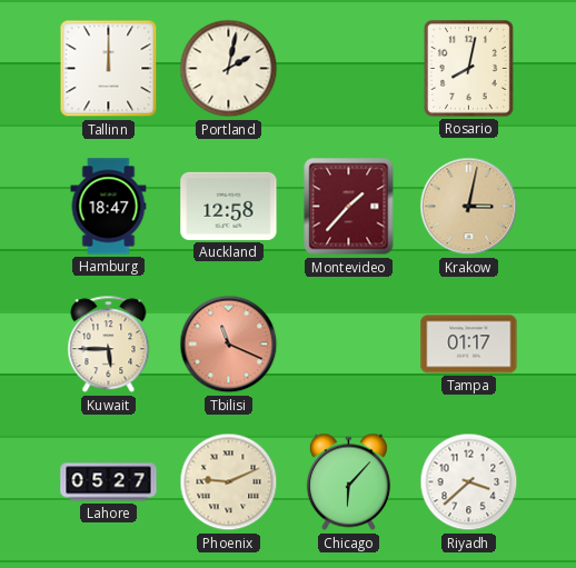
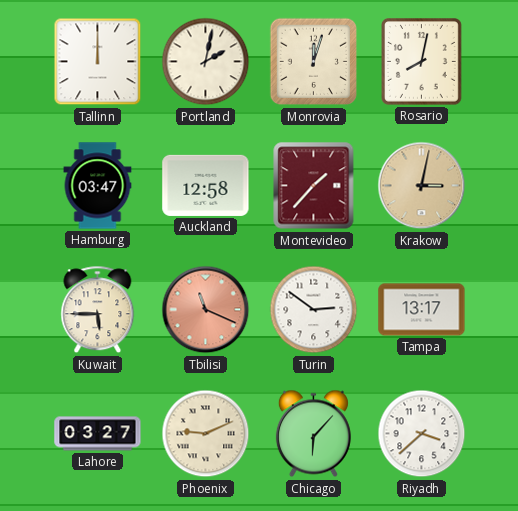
Monrovia: none -> 12:03
Hamburg: 18:47 -> 03:47
Turin: none -> 2:51
Tampa: 01:17 -> 13:17
Lahore: 05:27 -> 03:27
